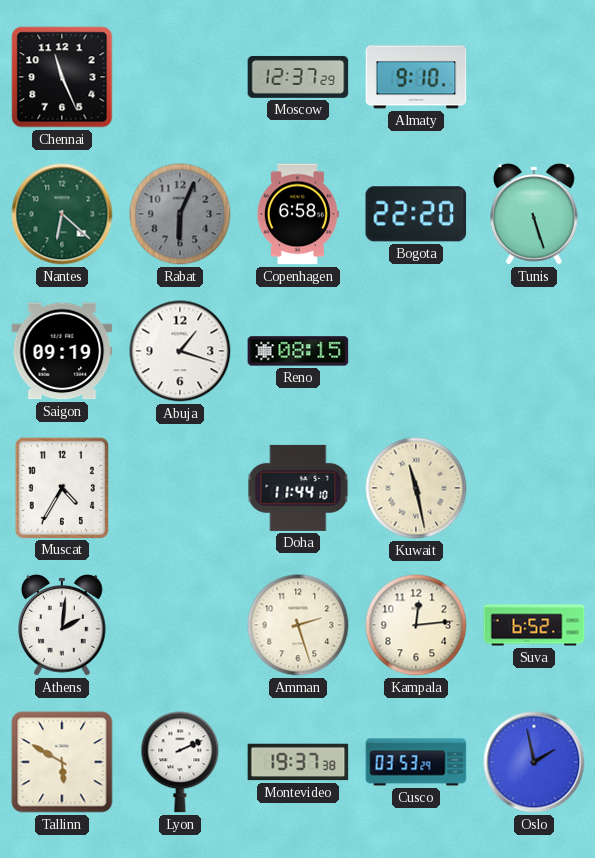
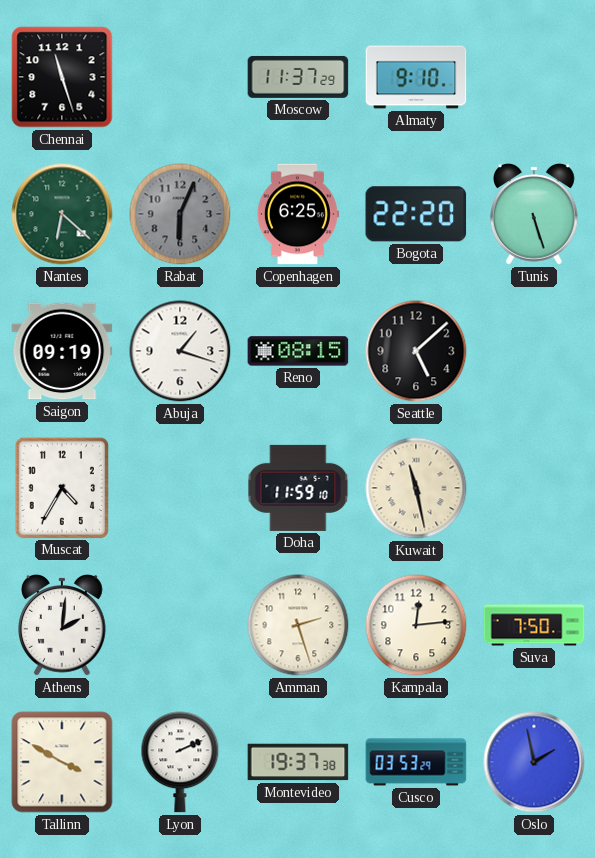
Chennai: 11:26 -> 11:27
Moscow: 12:37 -> 11:37
Copenhagen: 6:58 -> 6:25
Seattle: none -> 5:08
Doha: 11:44 -> 11:59
Suva: 6:52 -> 7:50
Tallinn: 5:50 -> 3:50
